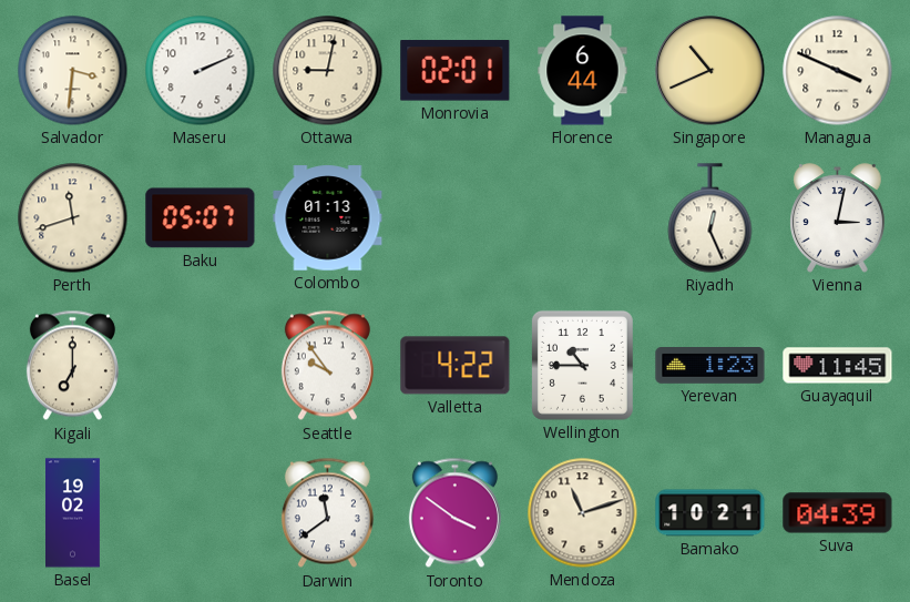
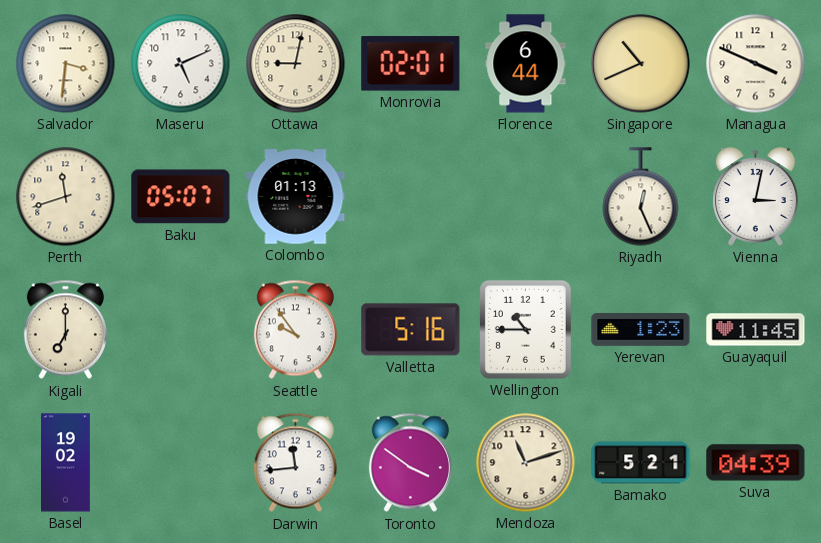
Maseru: 2:11 -> 5:11
Valletta: 4:22 -> 5:16
Darwin: 11:39 -> 11:44
Bamako: 10:21 -> 5:21
